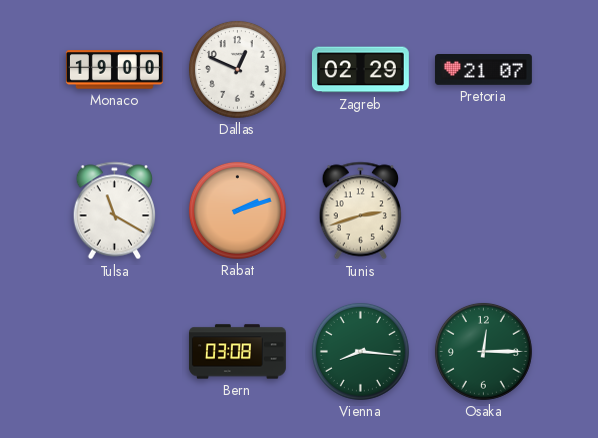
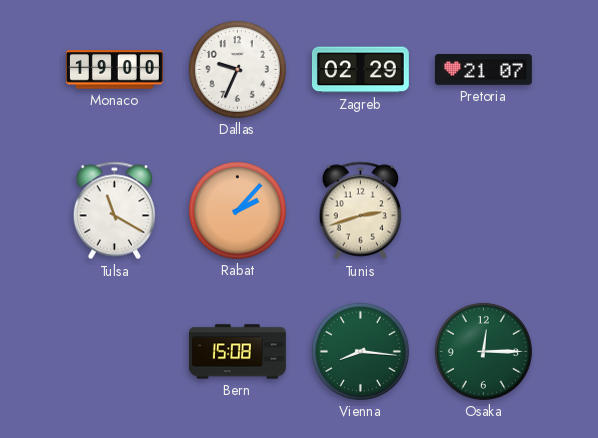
Dallas: 12:49 -> 9:34
Rabat: 2:12 -> 2:07
Bern: 03:08 -> 15:08
